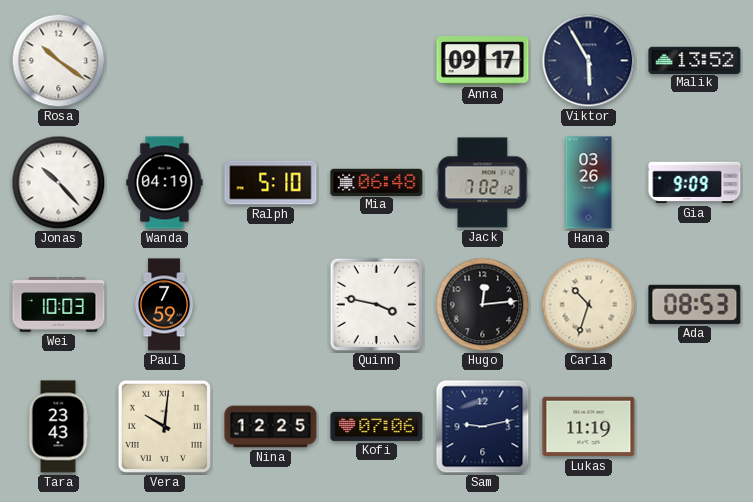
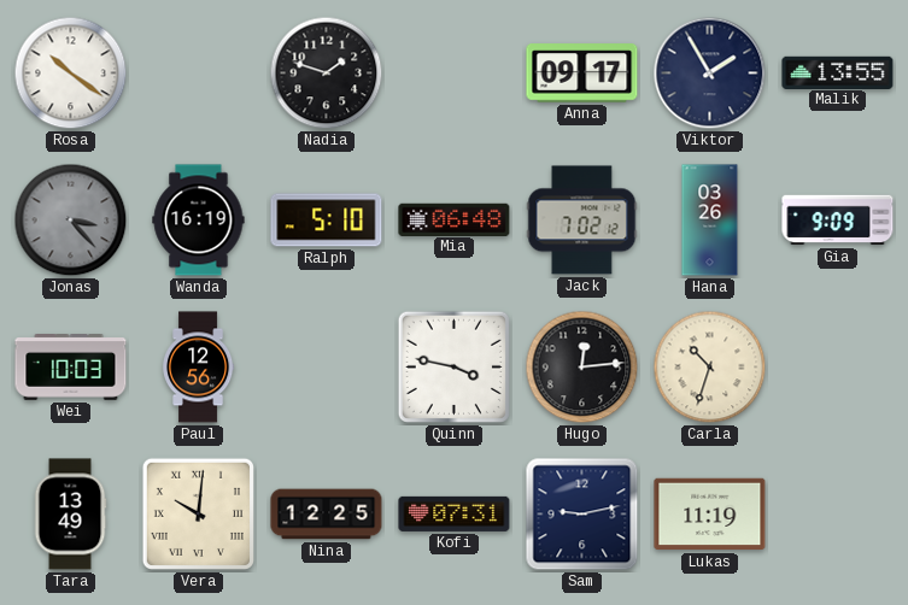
Nadia: none -> 1:48
Viktor: 5:55 -> 1:55
Malik: 13:52 -> 13:55
Jonas: 10:23 -> 3:23
Jonas dial: white -> grey
Wanda: 04:19 -> 16:19
Paul: 7:59 -> 12:56
Ada: 08:53 -> none
Tara: 23:43 -> 13:49
Kofi: 07:06 -> 07:31
